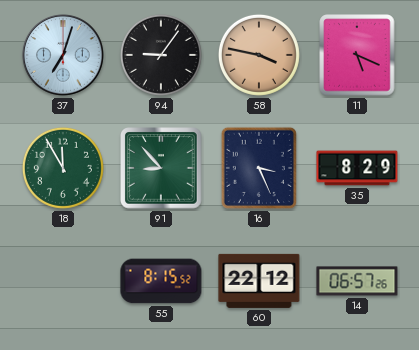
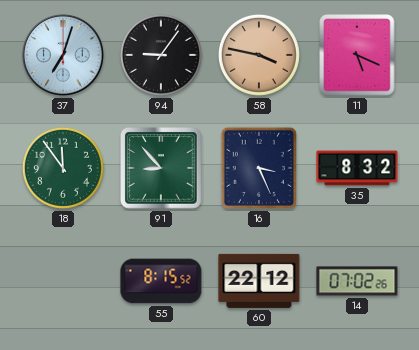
18: 11:55 -> 11:54
35: 8:29 -> 8:32
14: 06:57 -> 07:02
